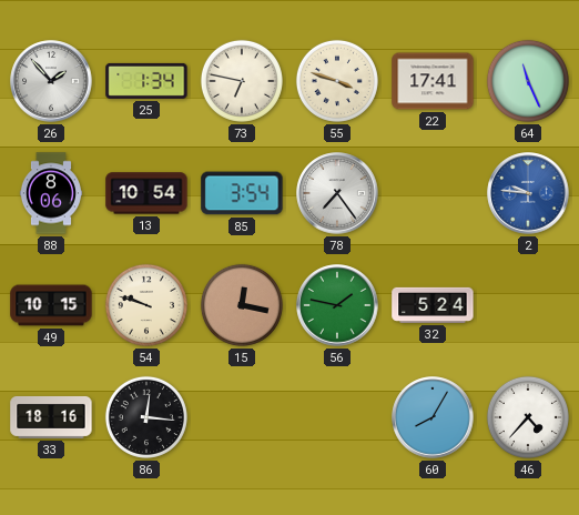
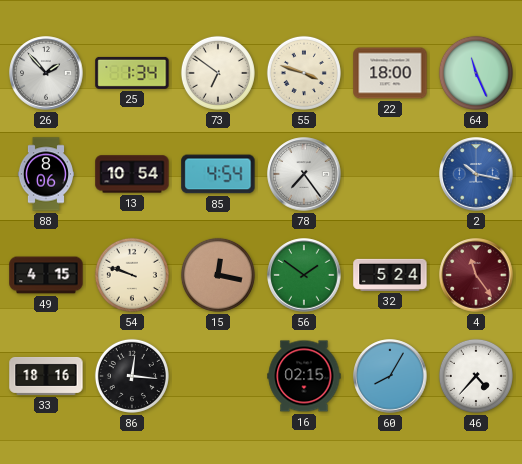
73: 6:47 -> 6:51
22: 17:41 -> 18:00
85: 3:54 -> 4:54
2: 9:46 -> 10:17
49: 10:15 -> 4:15
56: 1:47 -> 1:51
4: none -> 11:24
16: none -> 02:15
